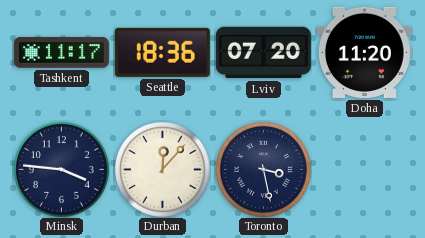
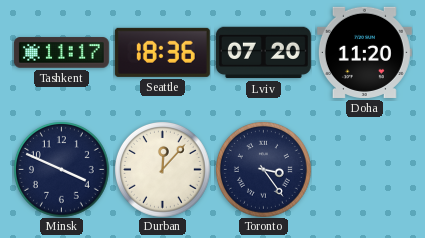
Minsk: 3:46 -> 3:49
Toronto: 3:28 -> 3:24
